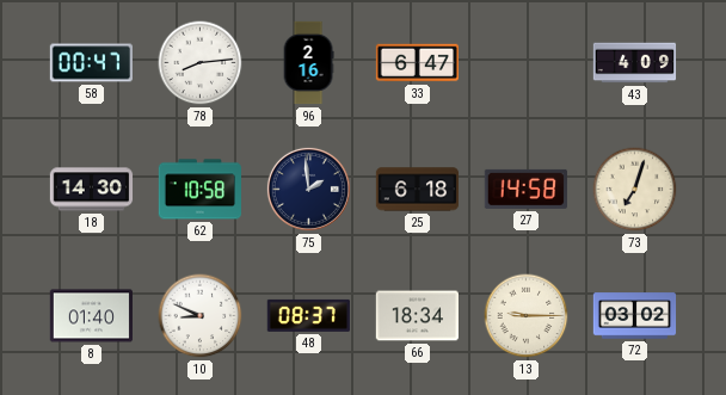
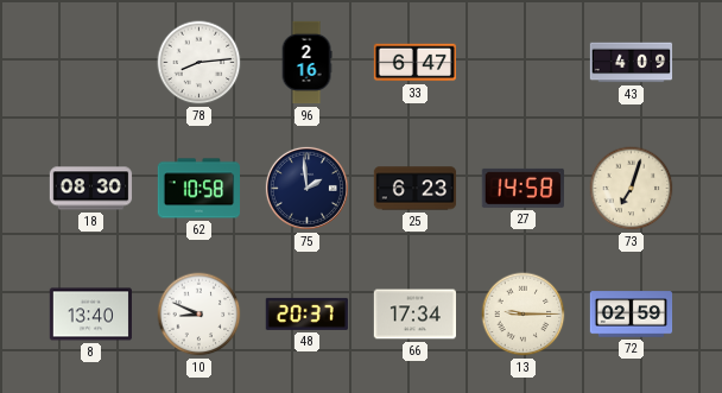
58: 00:47 -> none
18: 14:30 -> 08:30
25: 6:18 -> 6:23
8: 01:40 -> 13:40
48: 08:37 -> 20:37
66: 18:34 -> 17:34
72: 03:02 -> 02:59
